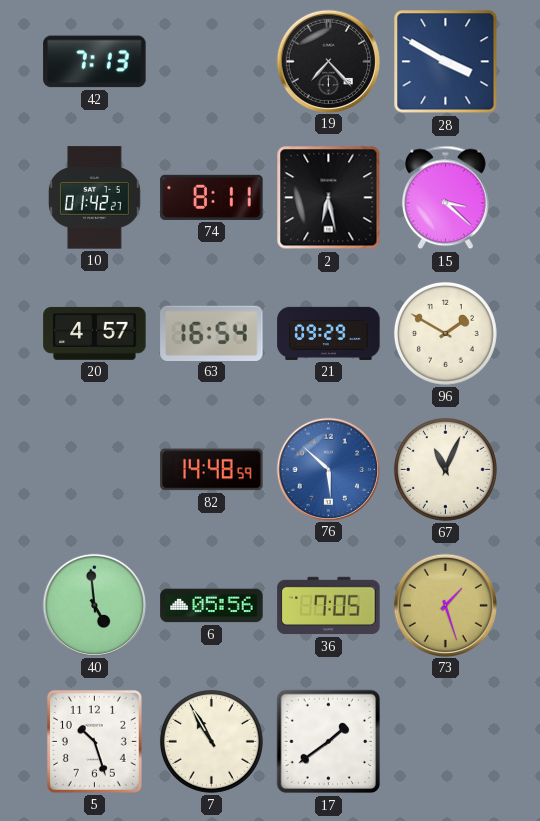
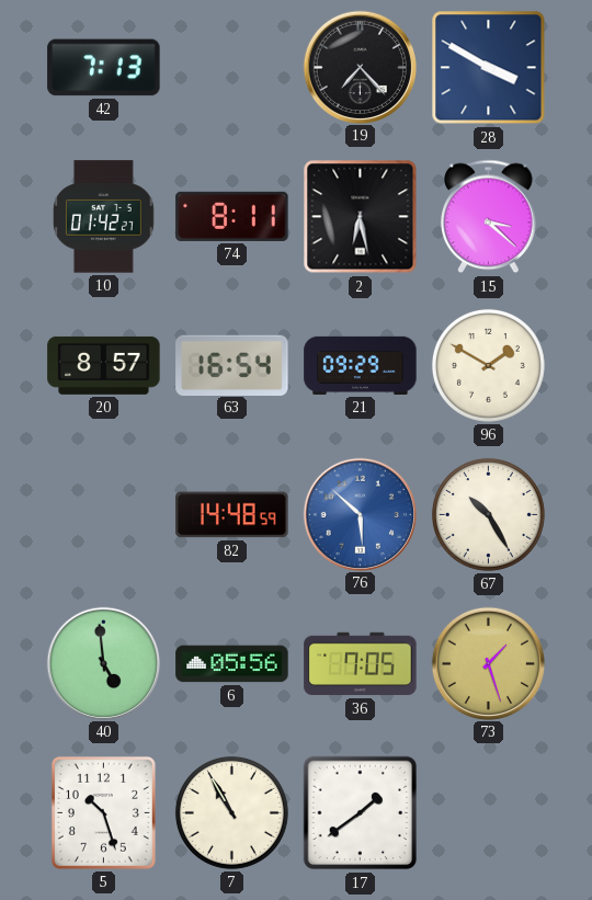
20: 4:57 -> 8:57
67: 11:04 -> 10:25
